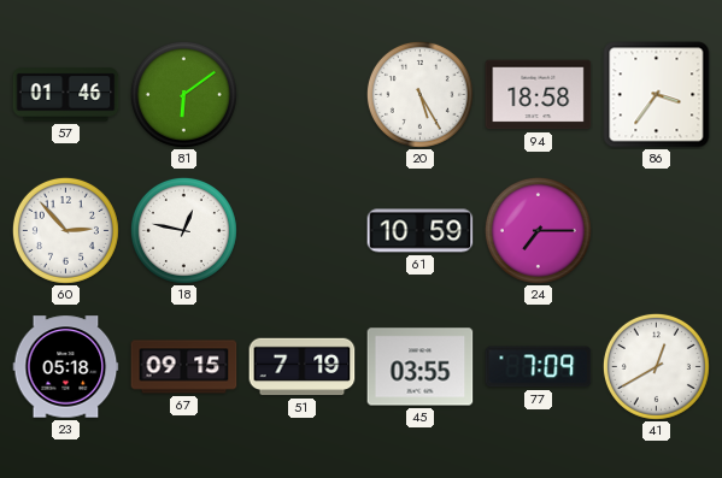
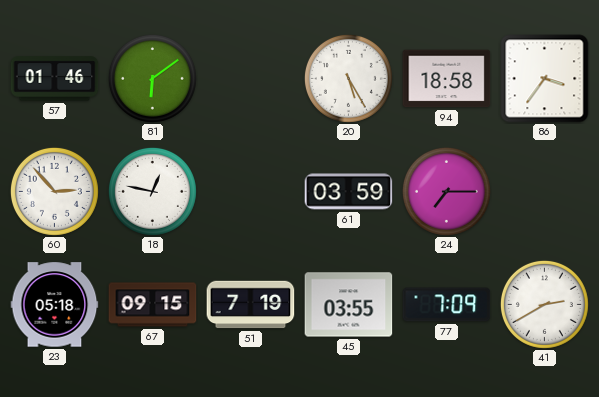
61: 10:59 -> 03:59
41: 12:40 -> 2:40
